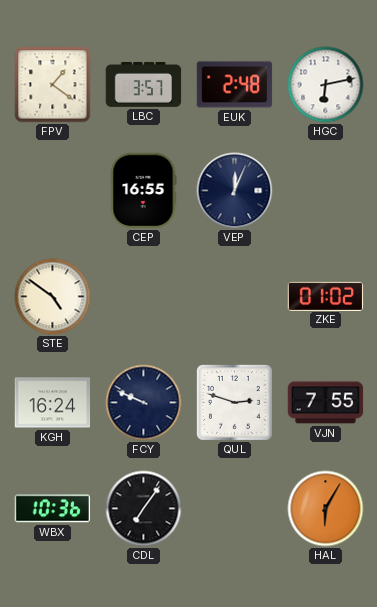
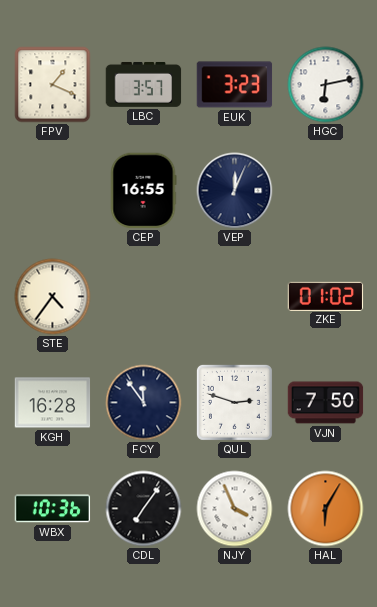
FPV: 1:21 -> 1:19
EUK: 2:48 -> 3:23
STE: 4:51 -> 4:36
KGH: 16:24 -> 16:28
FCY: 9:49 -> 11:54
VJN: 7:55 -> 7:50
NJY: none -> 3:56
